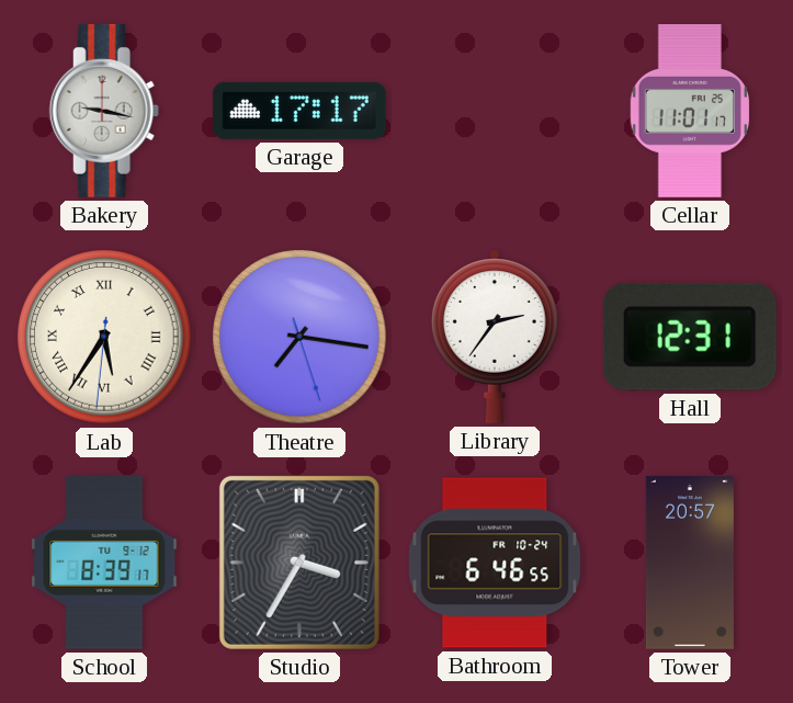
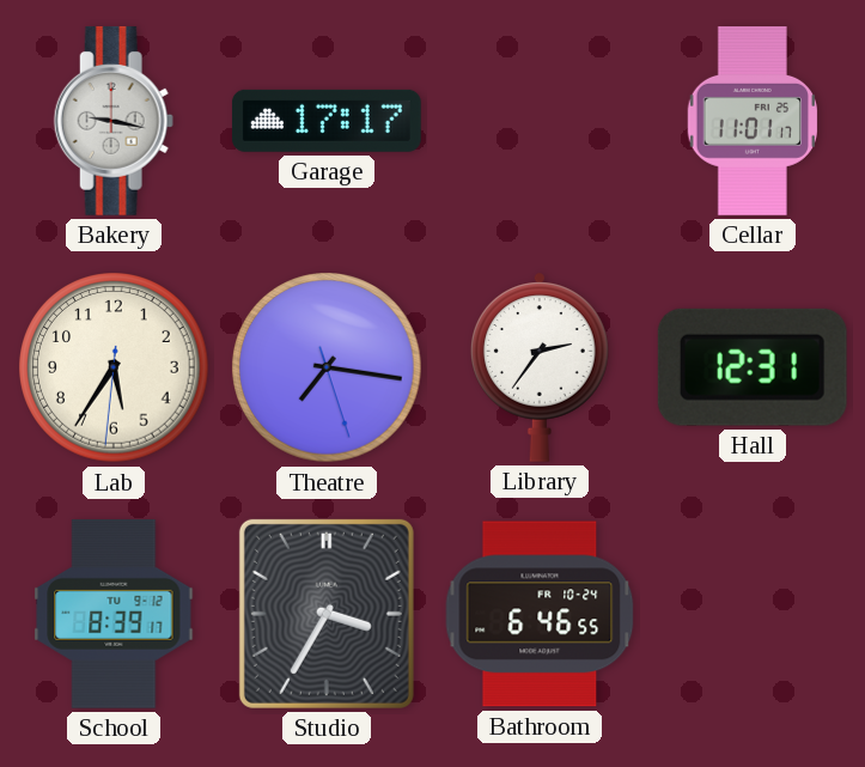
Lab numerals: Roman -> Arabic
Tower: 20:57 -> none
